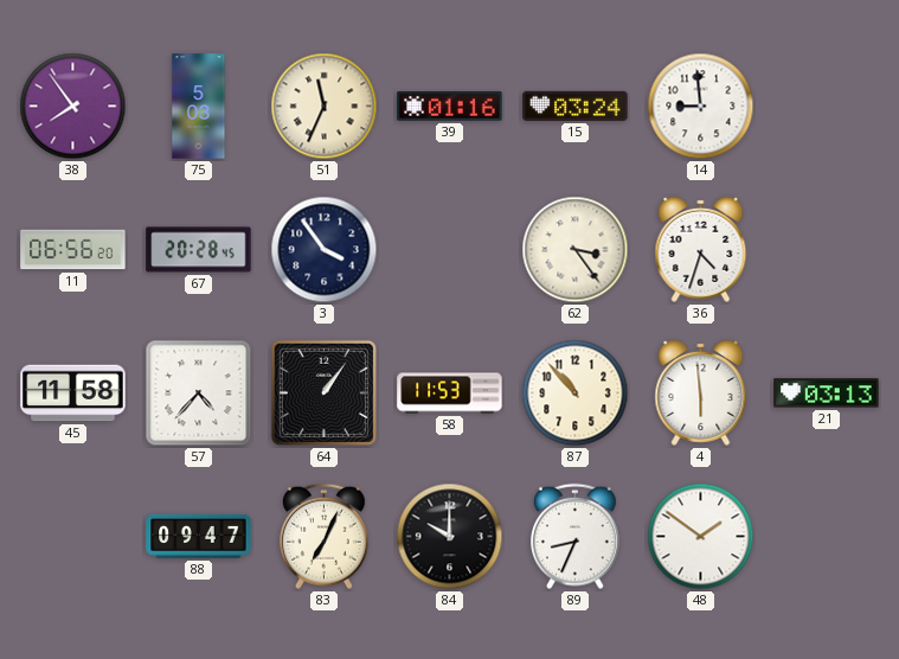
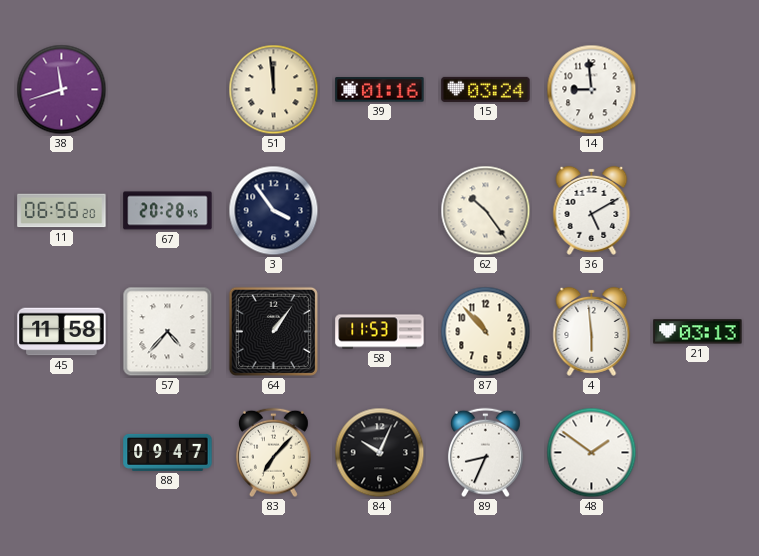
38: 7:54 -> 11:42
75: 5:03 -> none
51: 11:34 -> 11:59
62: 3:24 -> 10:24
36: 4:33 -> 5:10
83: 7:04 -> 7:07
84: 10:00 -> 10:04
